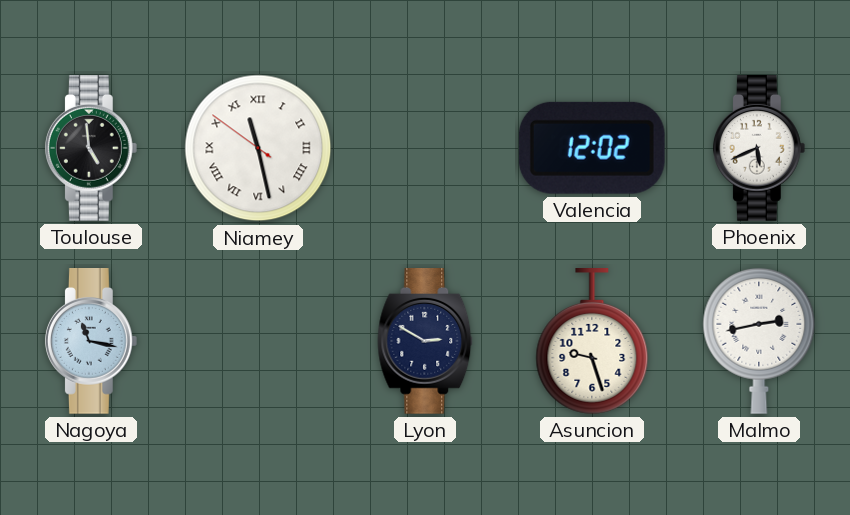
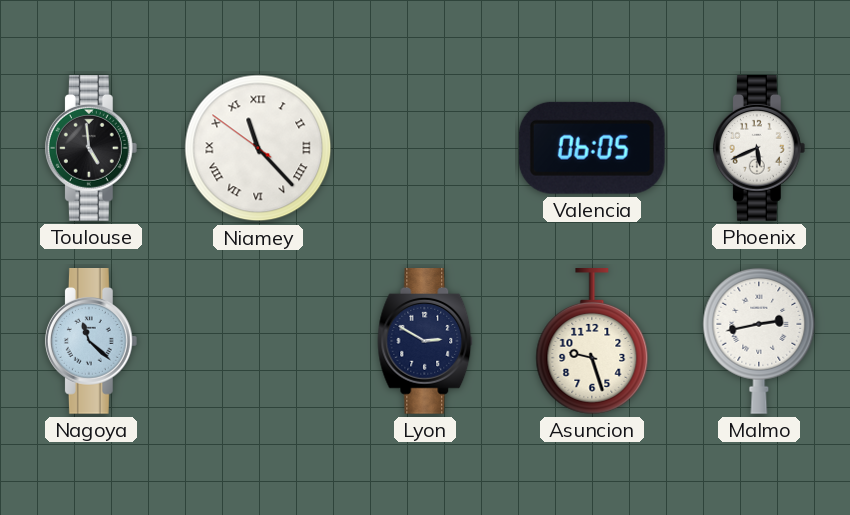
Niamey: 11:27 -> 11:22
Valencia: 12:02 -> 06:05
Nagoya: 11:17 -> 11:22
